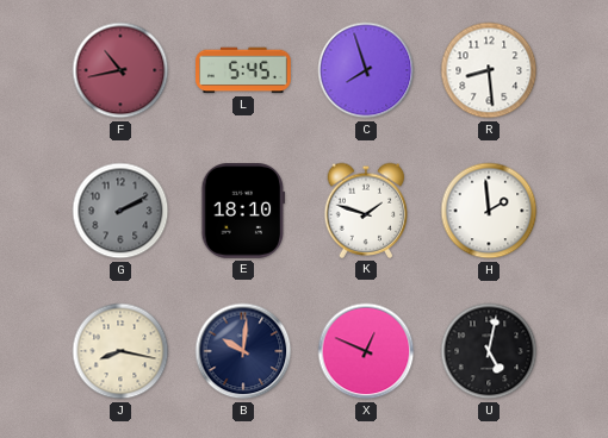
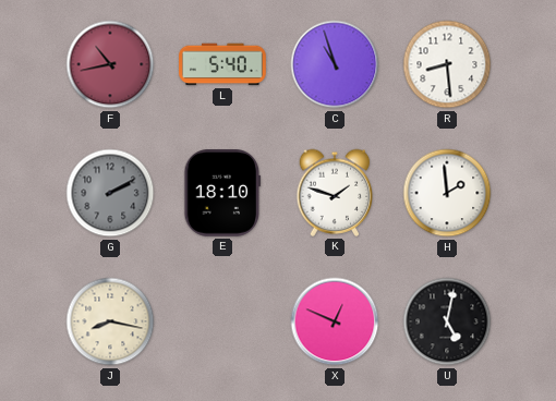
L: 5:45 -> 5:40
C: 7:57 -> 10:57
B: 10:01 -> none
